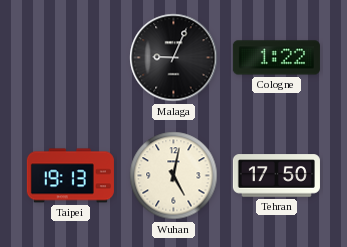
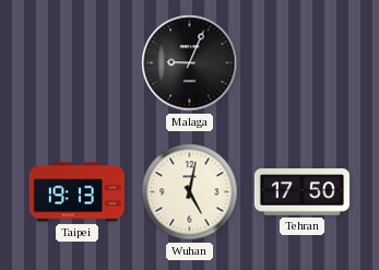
Cologne: 1:22 -> none
